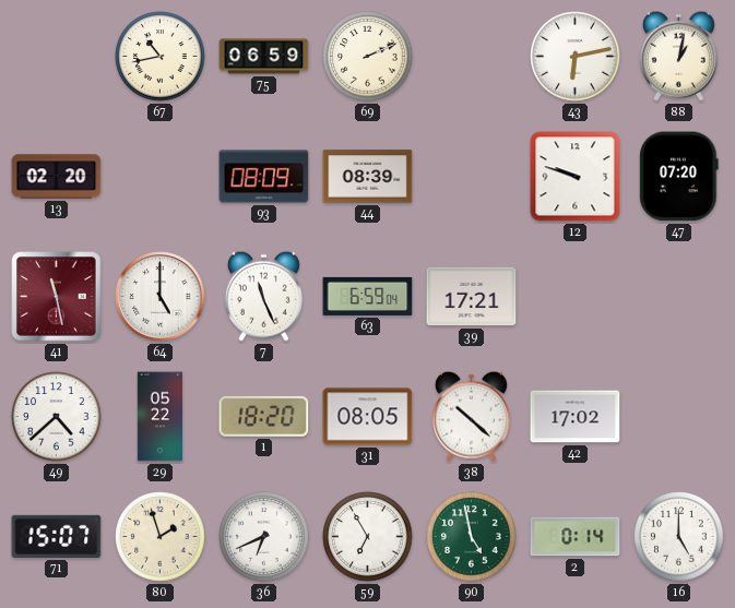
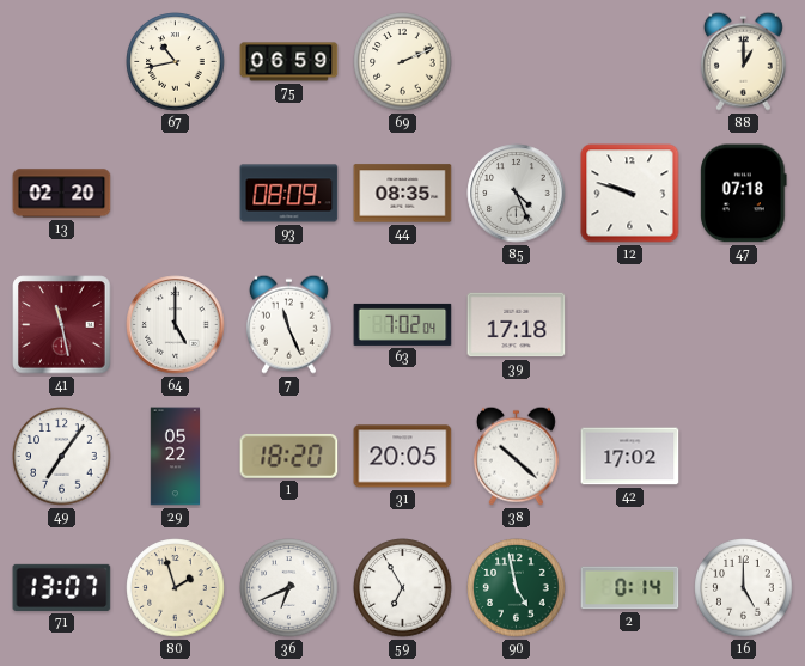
43: 6:13 -> none
88: 1:02 -> 1:00
44: 08:39 -> 08:35
85: none -> 4:26
47: 07:20 -> 07:18
63: 6:59 -> 7:02
39: 17:21 -> 17:18
49: 4:38 -> 7:06
31: 08:05 -> 20:05
71: 15:07 -> 13:07
